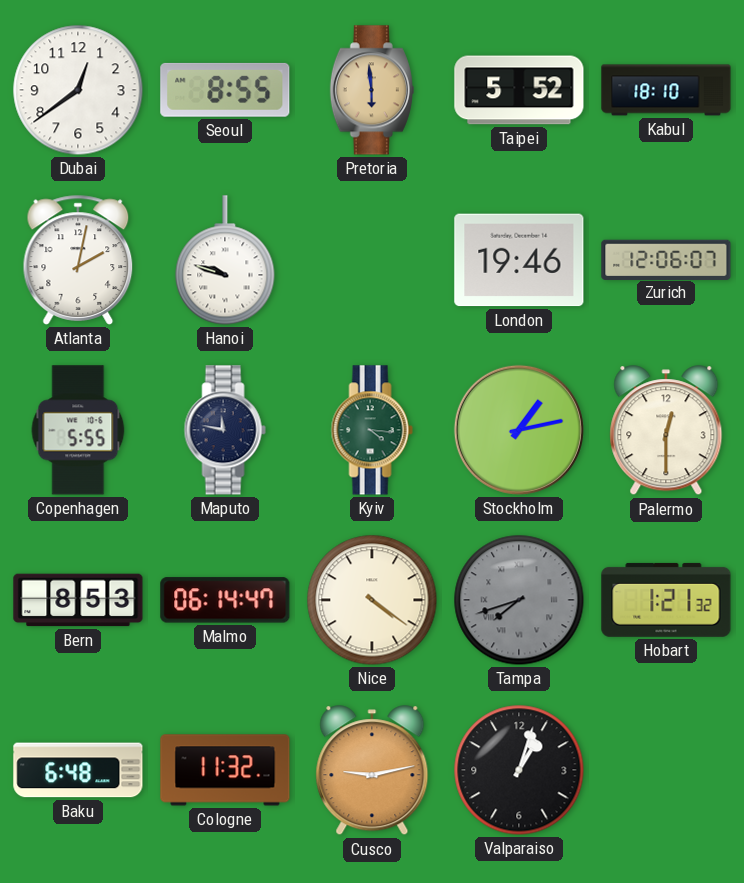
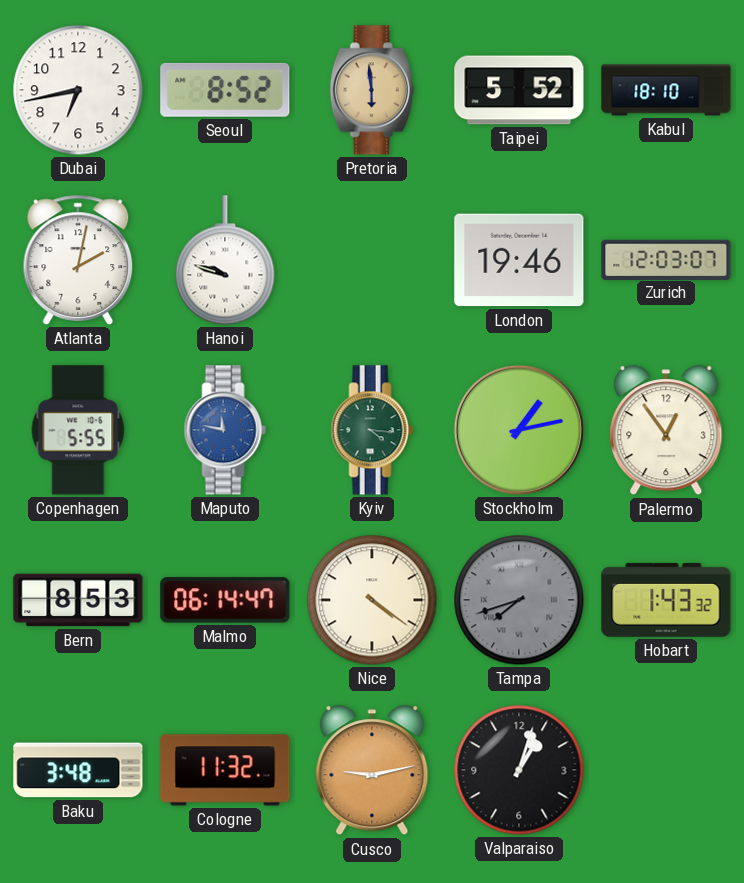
Dubai: 12:39 -> 6:43
Seoul: 8:55 -> 8:52
Zurich: 12:06 -> 12:03
Maputo dial: navy -> blue
Palermo: 12:30 -> 12:54
Hobart: 1:21 -> 1:43
Baku: 6:48 -> 3:48
